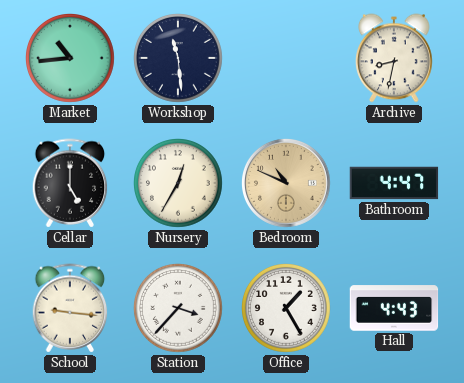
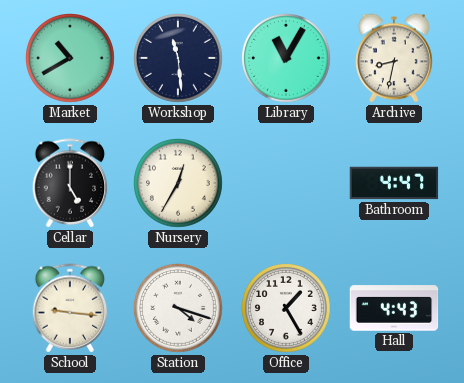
Market: 10:44 -> 10:40
Library: none -> 11:05
Bedroom: 10:49 -> none
Station: 3:37 -> 4:18
